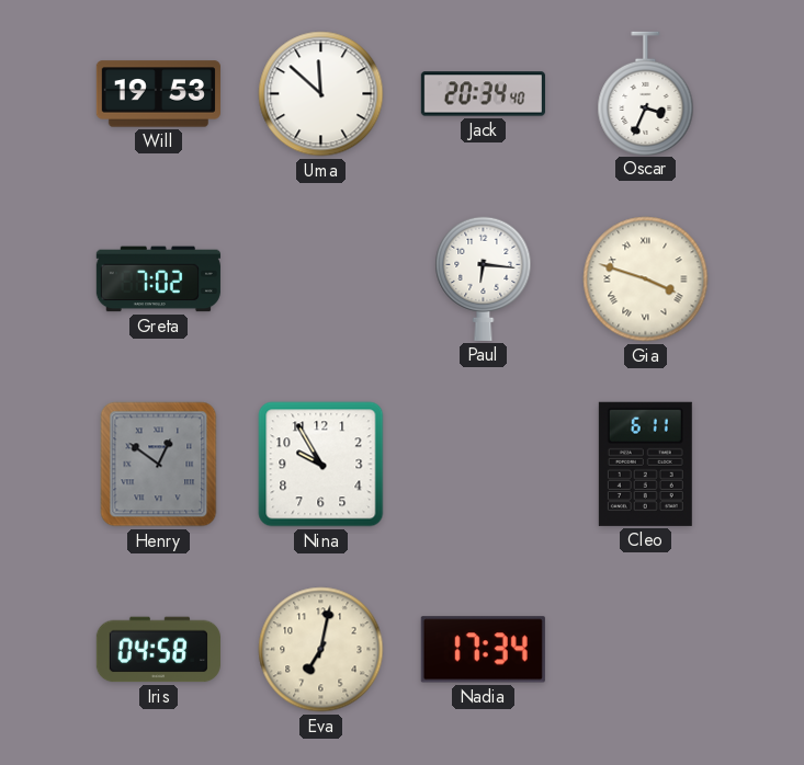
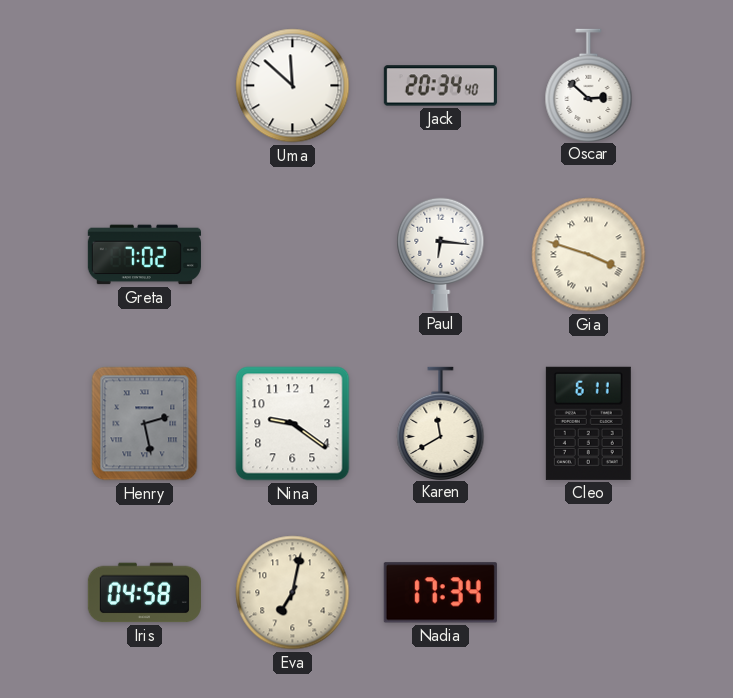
Will: 19:53 -> none
Oscar: 3:34 -> 2:52
Henry: 12:51 -> 2:28
Nina: 9:55 -> 9:21
Karen: none -> 11:40
